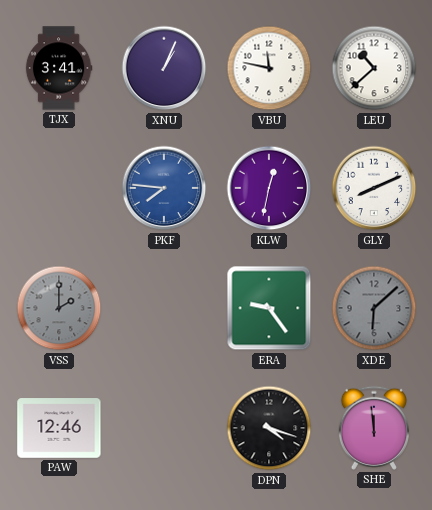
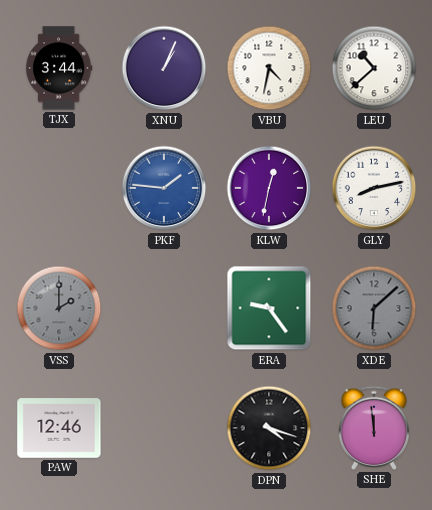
TJX: 3:41 -> 3:44
VBU: 11:47 -> 4:32
PKF: 7:46 -> 1:46
GLY: 8:11 -> 8:13
